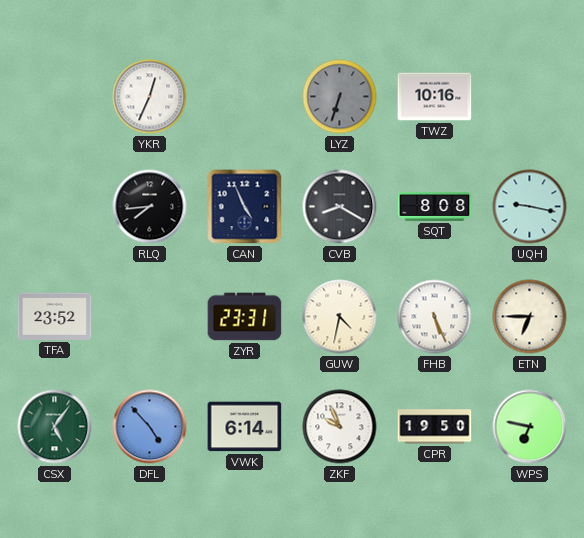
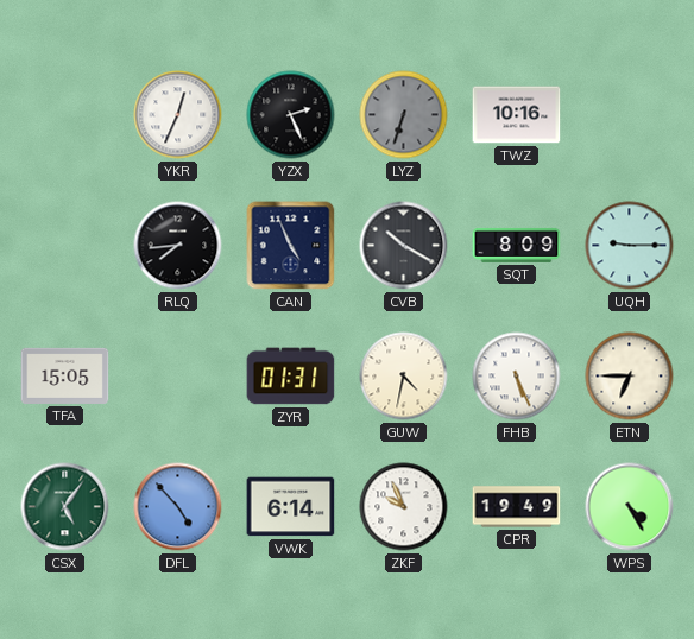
YZX: none -> 2:26
CVB: 8:20 -> 10:20
SQT: 8:08 -> 8:09
UQH: 9:17 -> 9:15
TFA: 23:52 -> 15:05
ZYR: 23:31 -> 01:31
CPR: 19:50 -> 19:49
WPS: 6:47 -> 4:25
